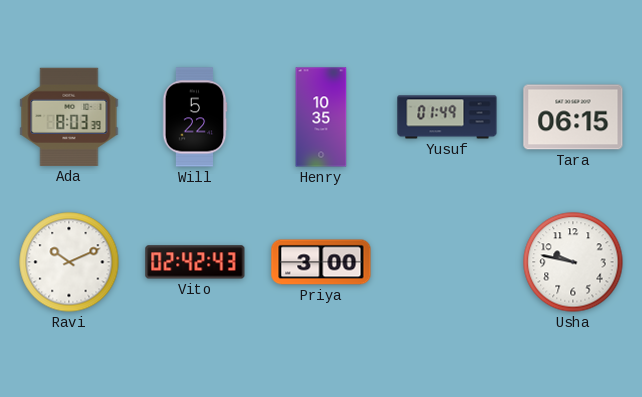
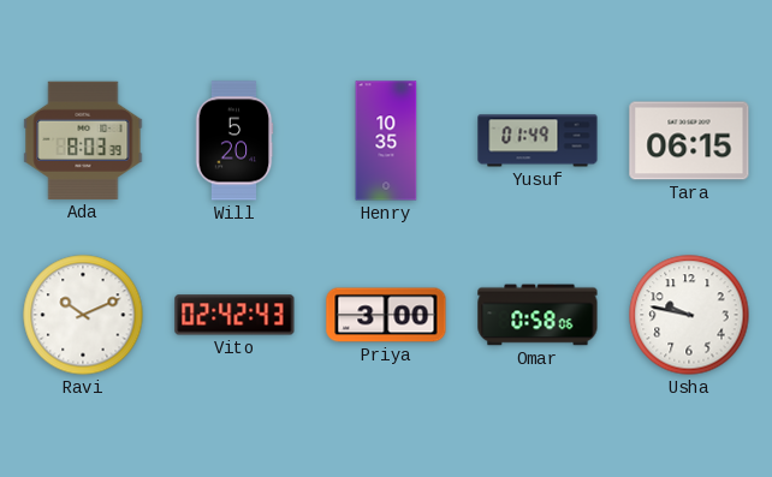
Will: 5:22 -> 5:20
Omar: none -> 0:58
